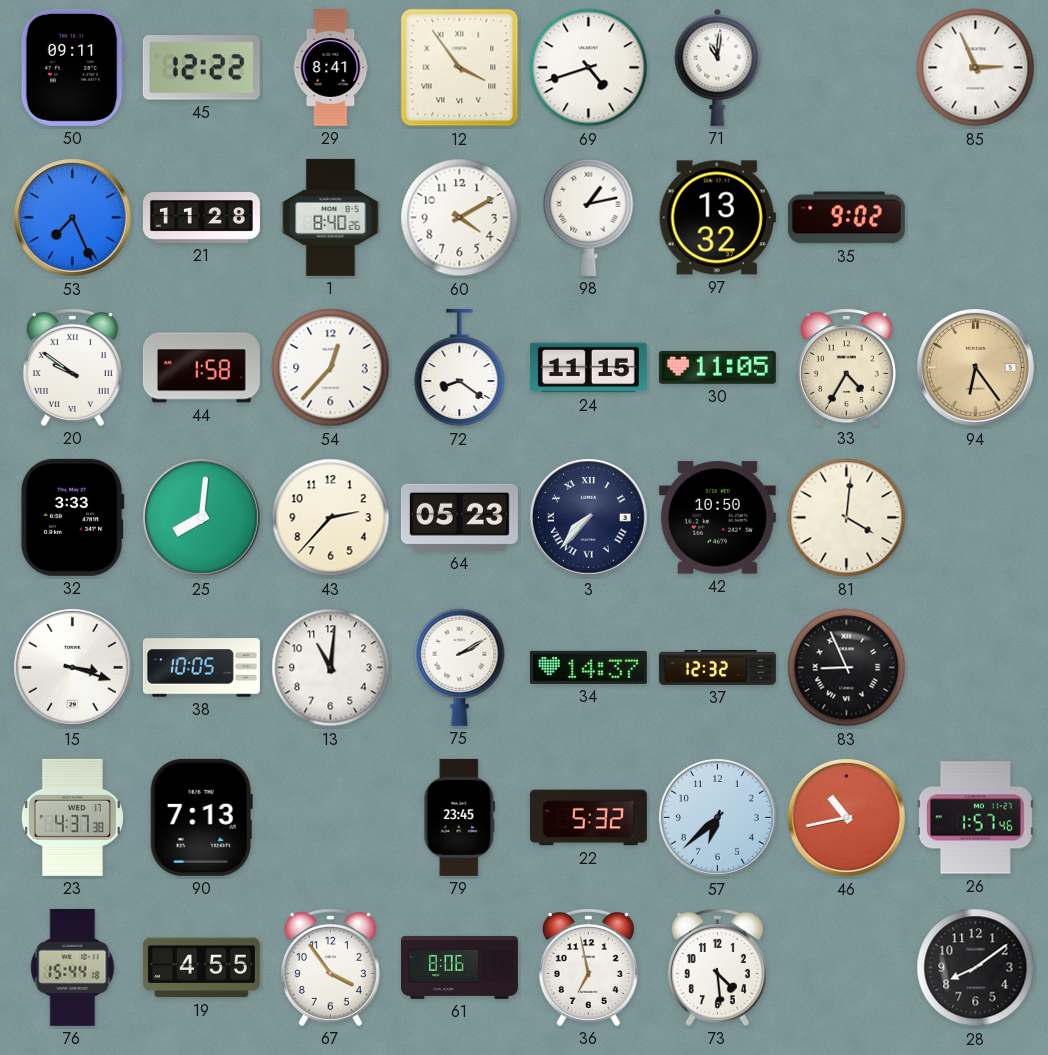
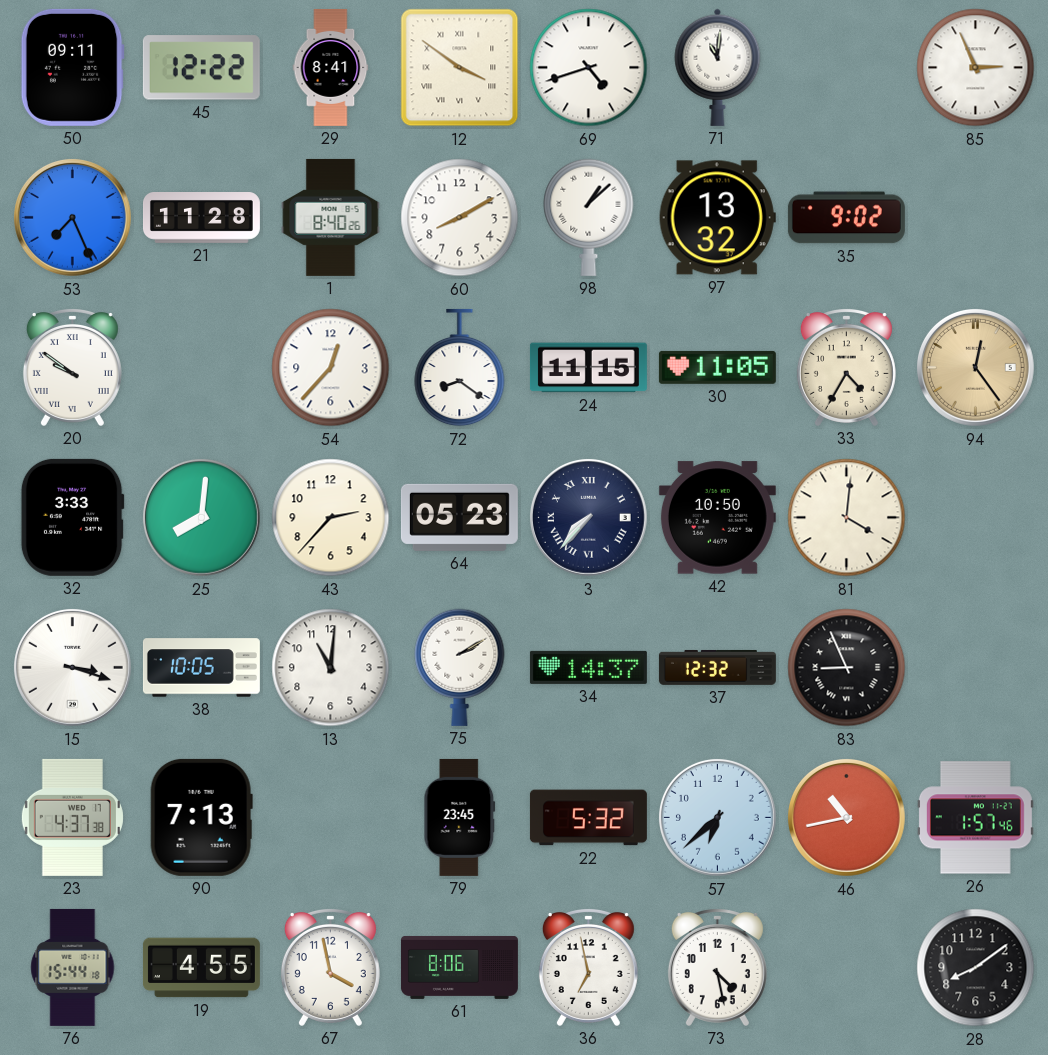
12: 3:54 -> 3:51
60: 4:10 -> 8:10
98: 1:13 -> 1:08
44: 1:58 -> none
94: 6:24 -> 12:24
67: 3:54 -> 3:58
73: 4:29 -> 4:28
